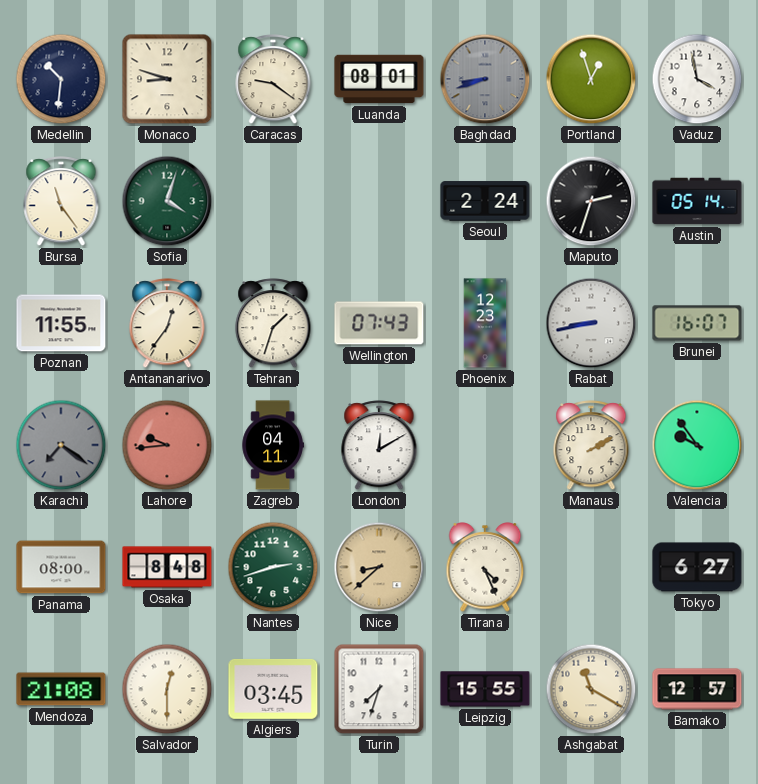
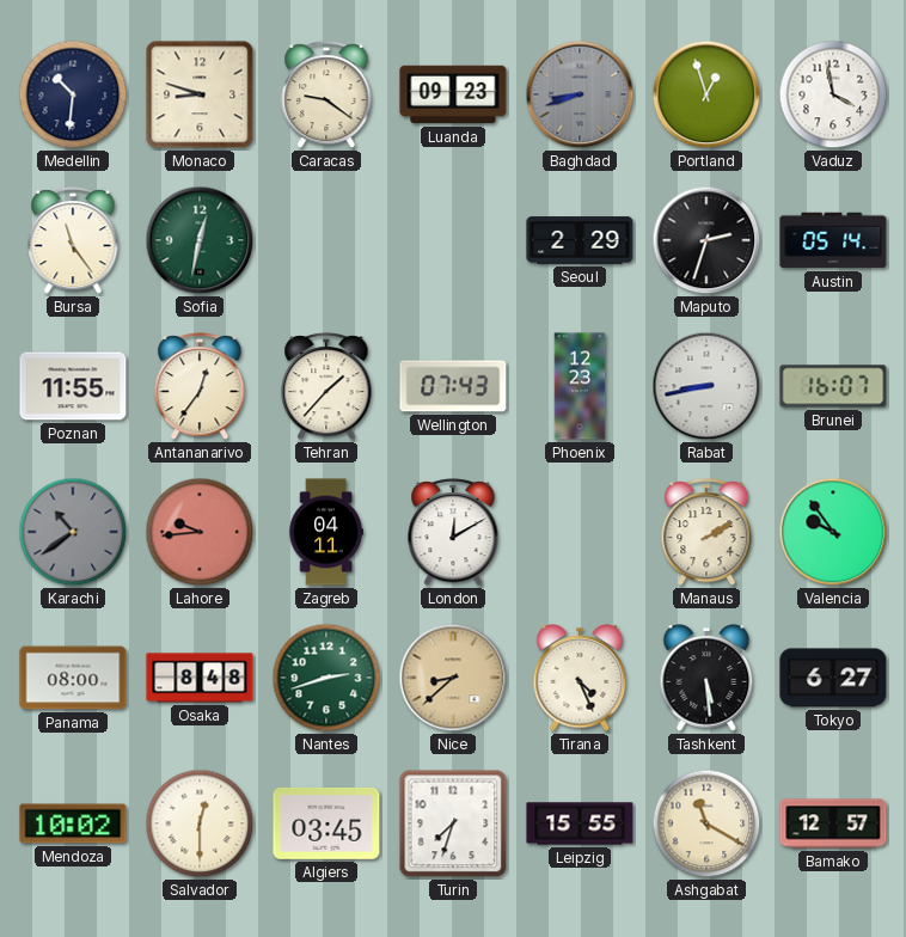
Luanda: 08:01 -> 09:23
Sofia: 4:03 -> 12:32
Seoul: 2:24 -> 2:29
Tehran: 1:33 -> 1:37
Karachi: 7:21 -> 10:39
Tashkent: none -> 5:29
Mendoza: 21:08 -> 10:02
